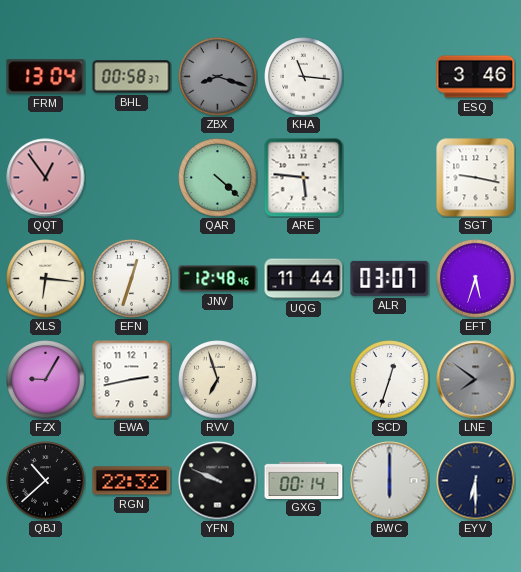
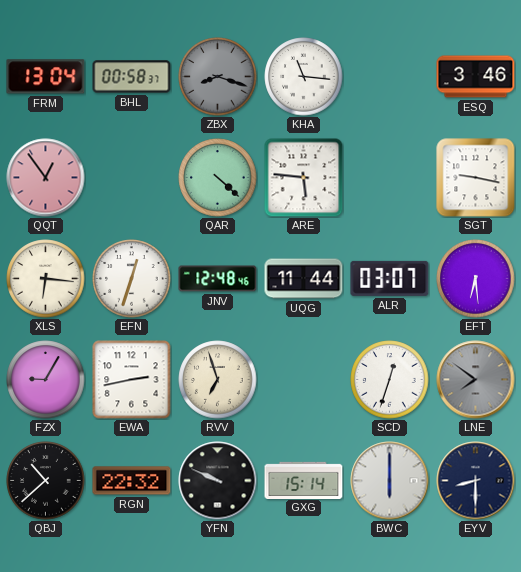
EFT: 5:33 -> 6:29
GXG: 00:14 -> 15:14
EYV: 6:30 -> 8:30
